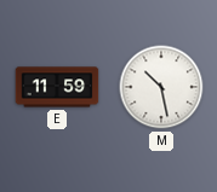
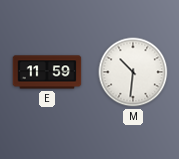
M: 10:28 -> 10:31
